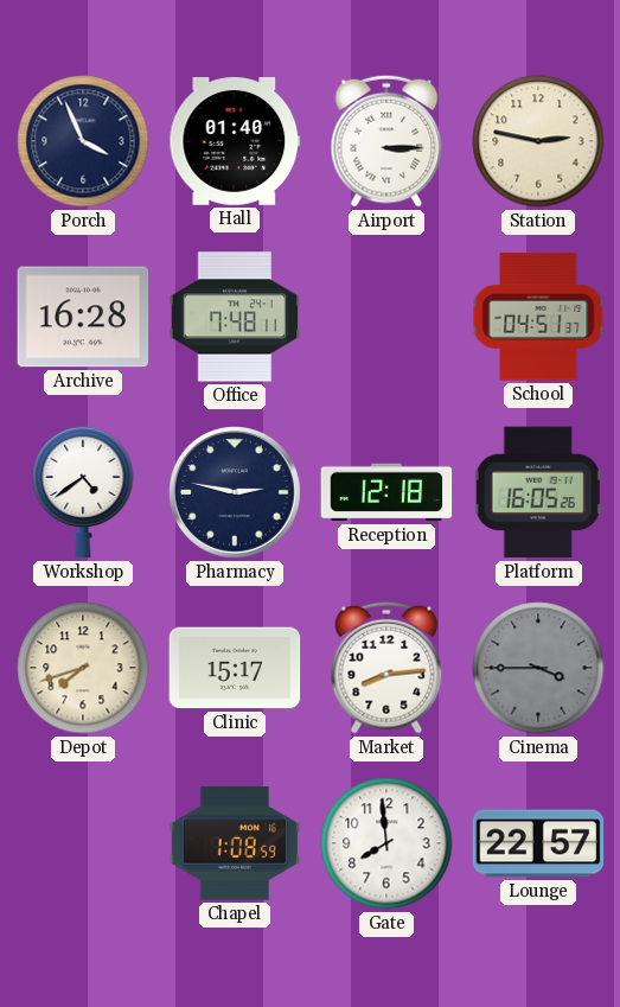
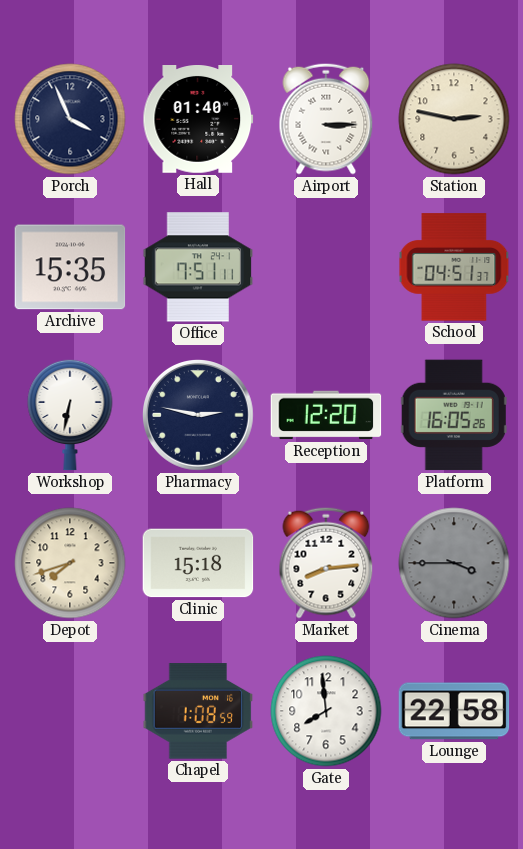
Archive: 16:28 -> 15:35
Office: 7:48 -> 7:51
Workshop: 4:39 -> 6:32
Reception: 12:18 -> 12:20
Clinic: 15:17 -> 15:18
Lounge: 22:57 -> 22:58
